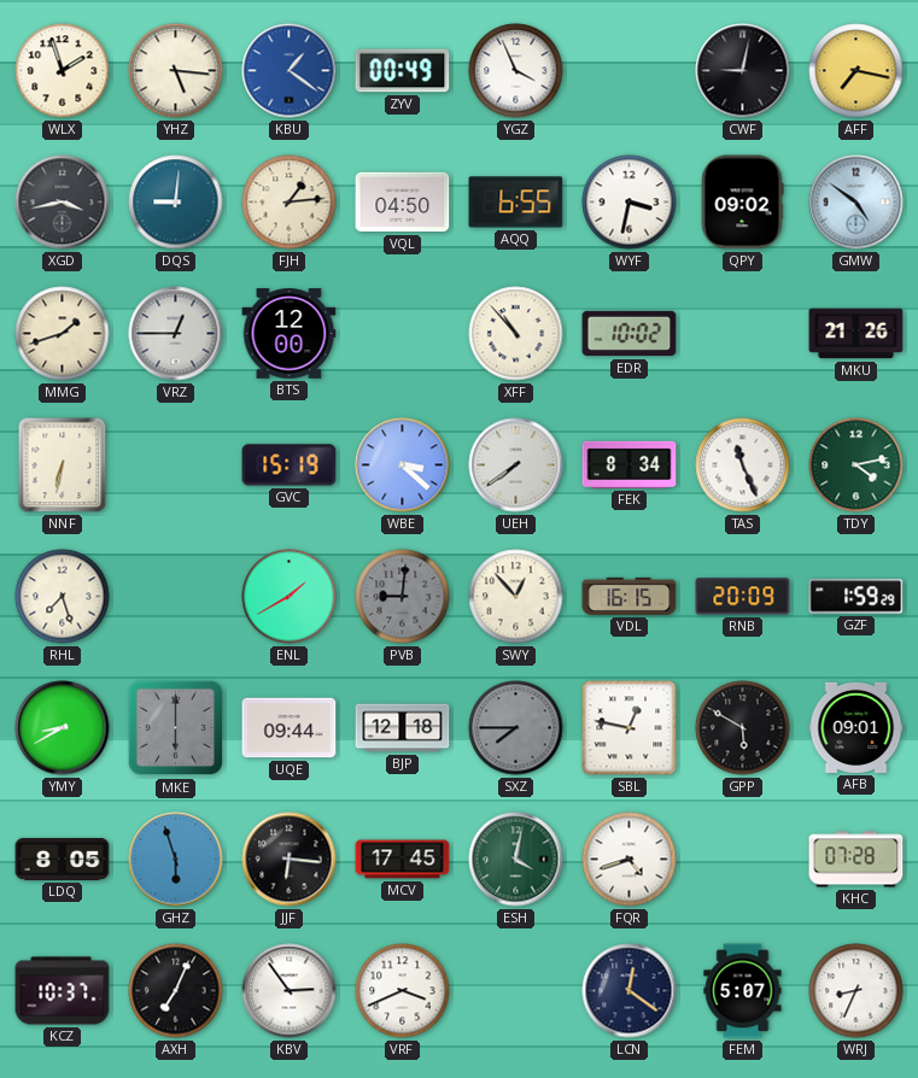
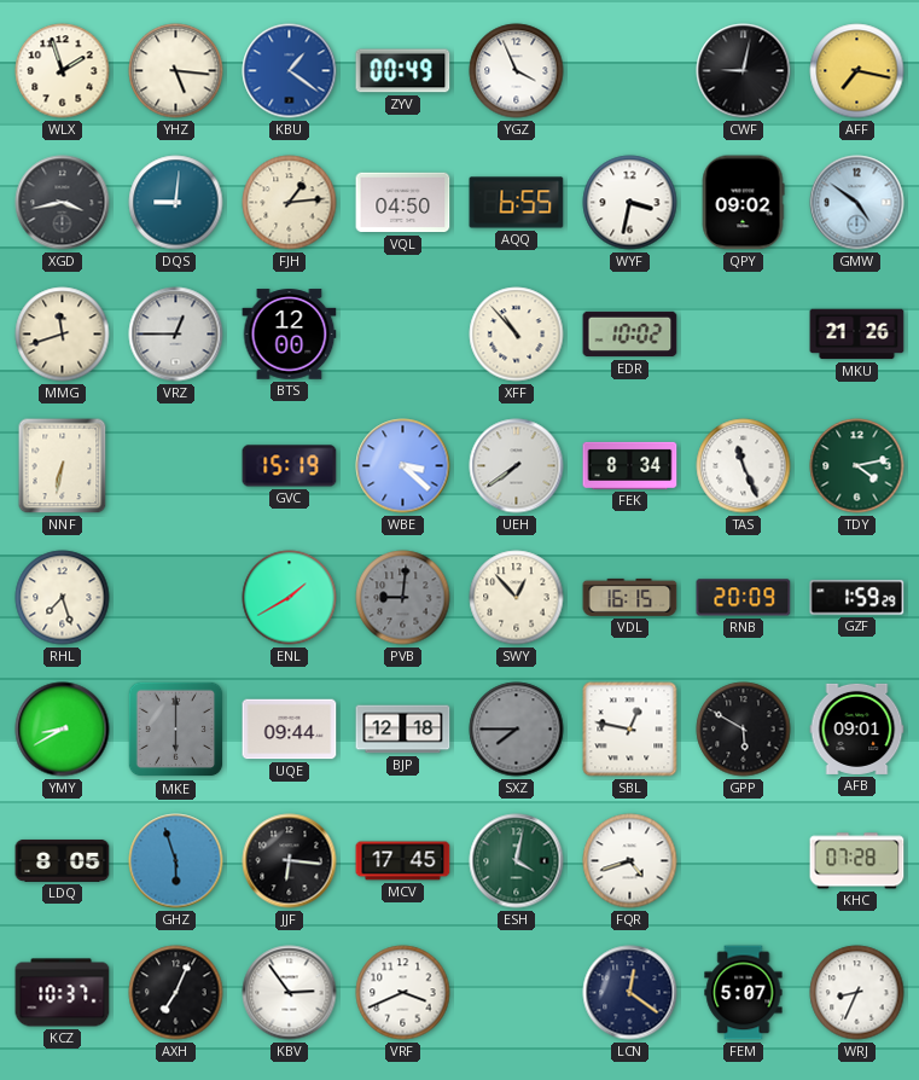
MMG: 1:42 -> 11:42
